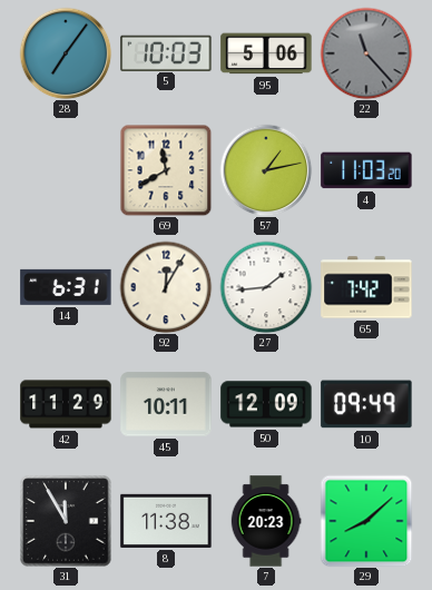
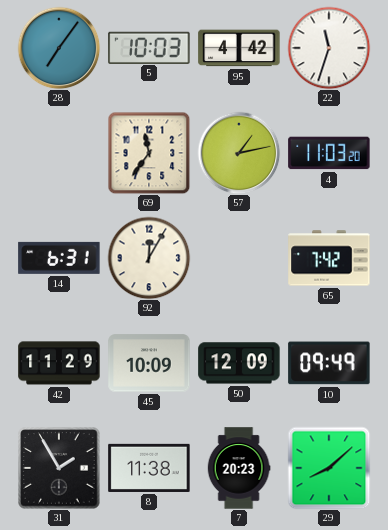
95: 5:06 -> 4:42
22: 11:23 -> 11:33
22 dial: grey -> white
69: 11:40 -> 11:36
27: 1:44 -> none
45: 10:11 -> 10:09
31: 11:55 -> 1:55
